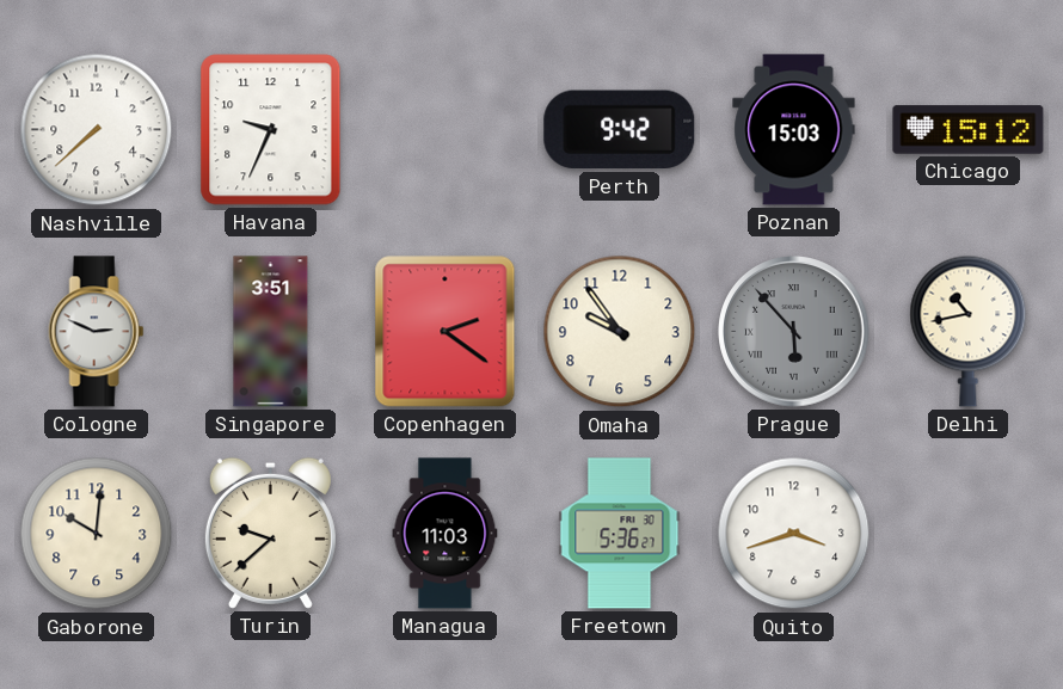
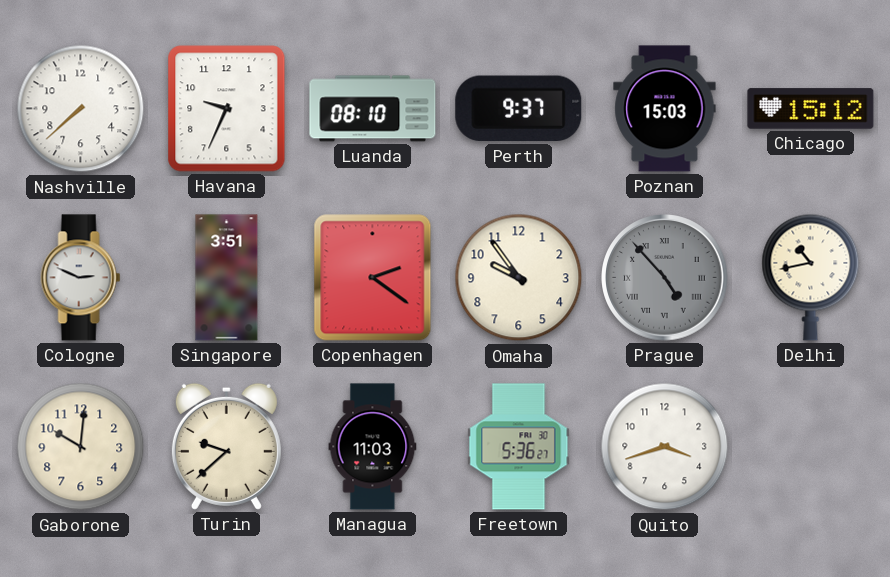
Luanda: none -> 08:10
Perth: 9:42 -> 9:37
Prague: 5:53 -> 4:53
